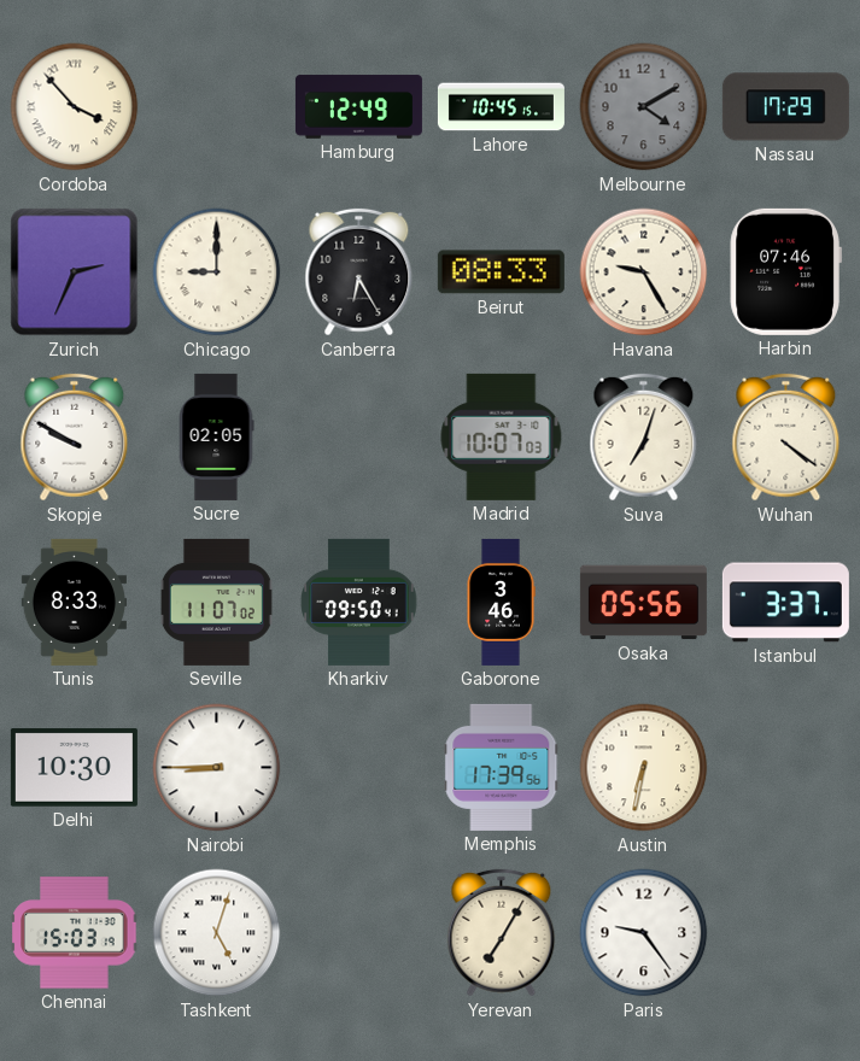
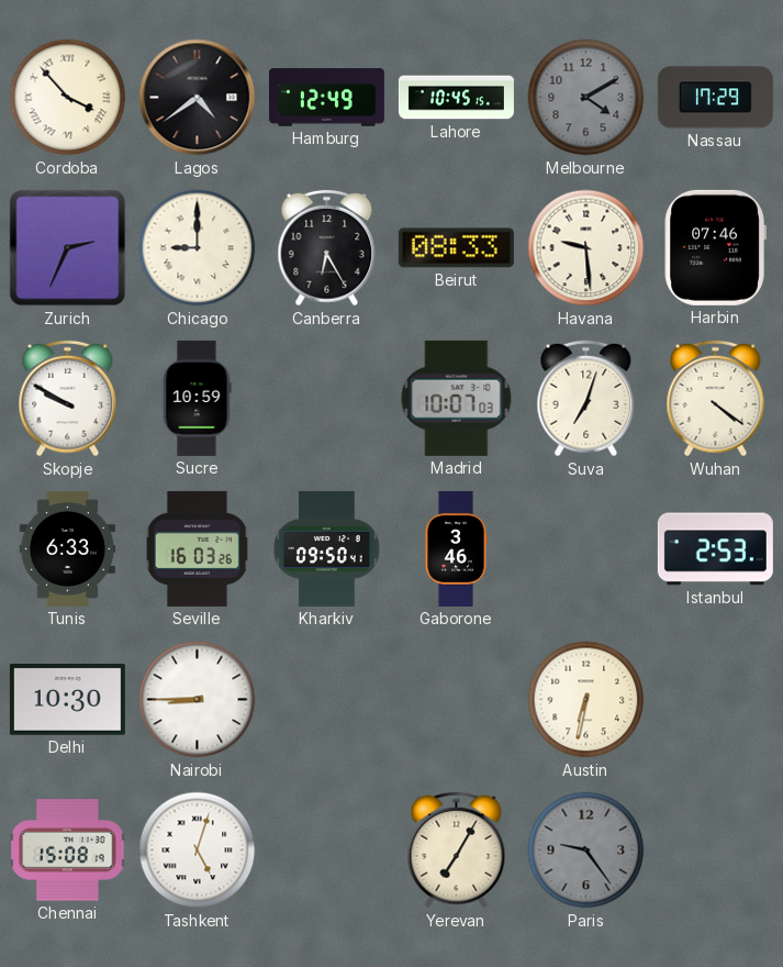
Lagos: none -> 4:39
Havana: 9:25 -> 9:29
Sucre: 02:05 -> 10:59
Tunis: 8:33 -> 6:33
Seville: 11:07 -> 16:03
Osaka: 05:56 -> none
Istanbul: 3:37 -> 2:53
Memphis: 17:39 -> none
Chennai: 15:03 -> 15:08
Paris dial: white -> grey
